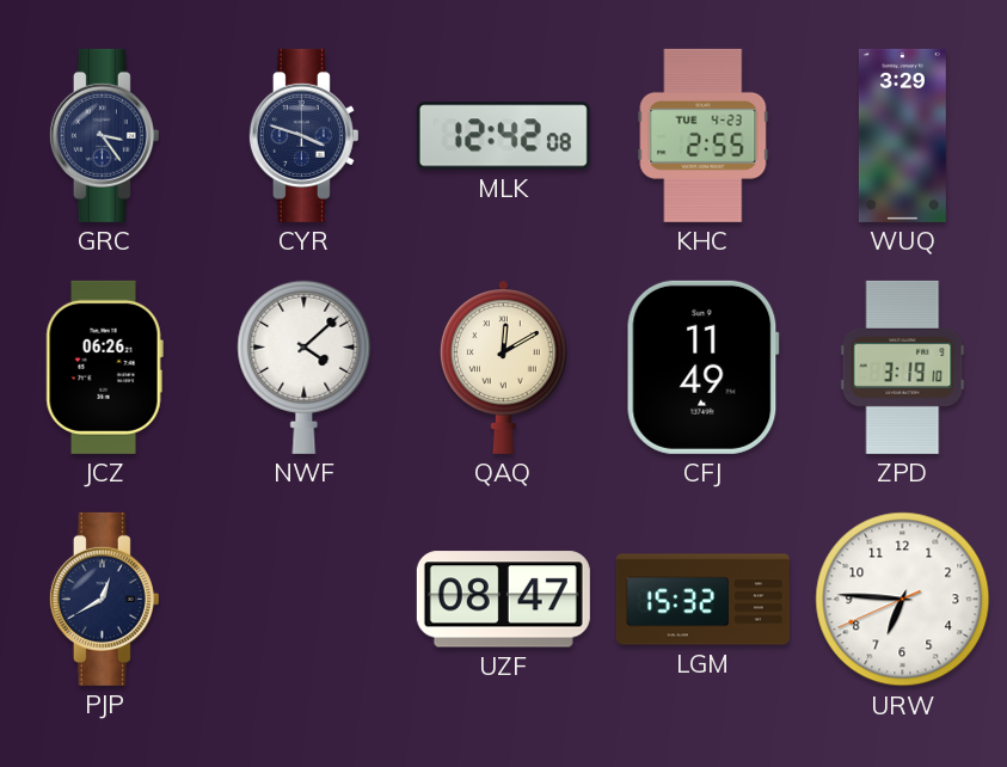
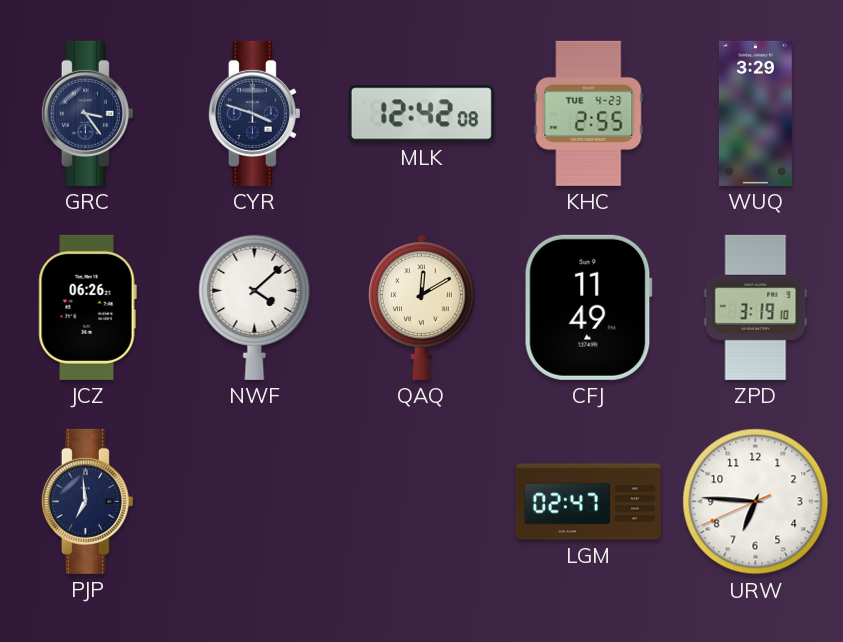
PJP: 12:40 -> 6:59
UZF: 08:47 -> none
LGM: 15:32 -> 02:47
